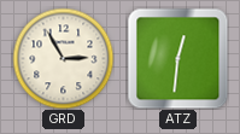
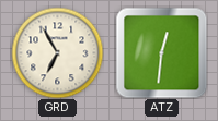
GRD: 2:55 -> 6:55
